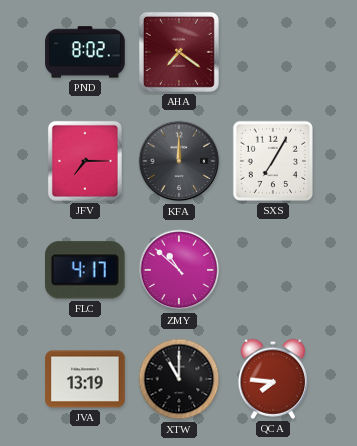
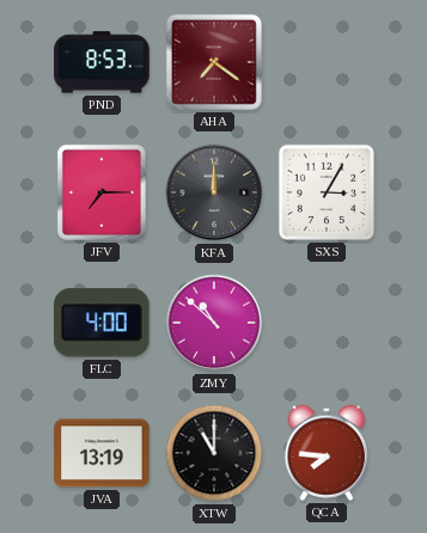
PND: 8:02 -> 8:53
SXS: 7:05 -> 3:05
FLC: 4:17 -> 4:00
